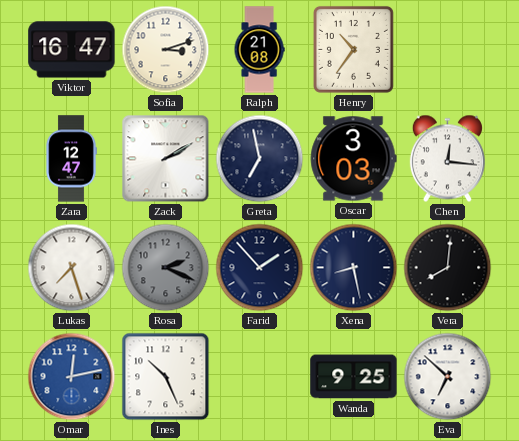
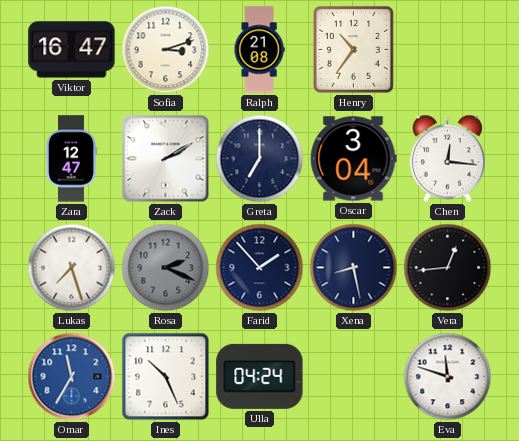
Greta: 6:58 -> 7:00
Oscar: 3:03 -> 3:04
Vera: 8:01 -> 12:44
Omar: 12:13 -> 11:35
Ulla: none -> 04:24
Wanda: 9:25 -> none
Eva: 6:52 -> 11:48
